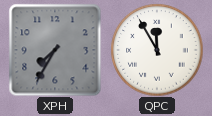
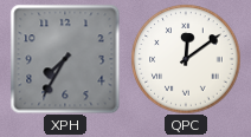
QPC: 11:55 -> 12:09
